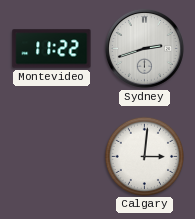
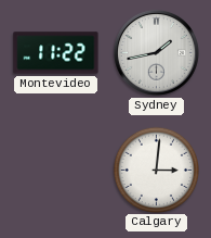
Sydney: 2:42 -> 1:43
